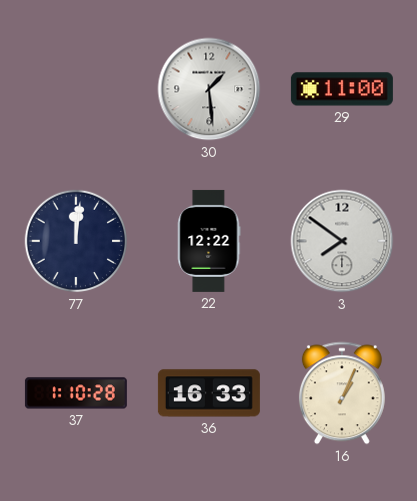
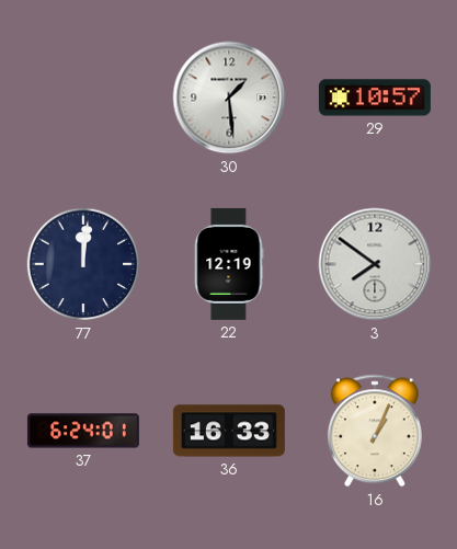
29: 11:00 -> 10:57
22: 12:22 -> 12:19
37: 1:10 -> 6:24
